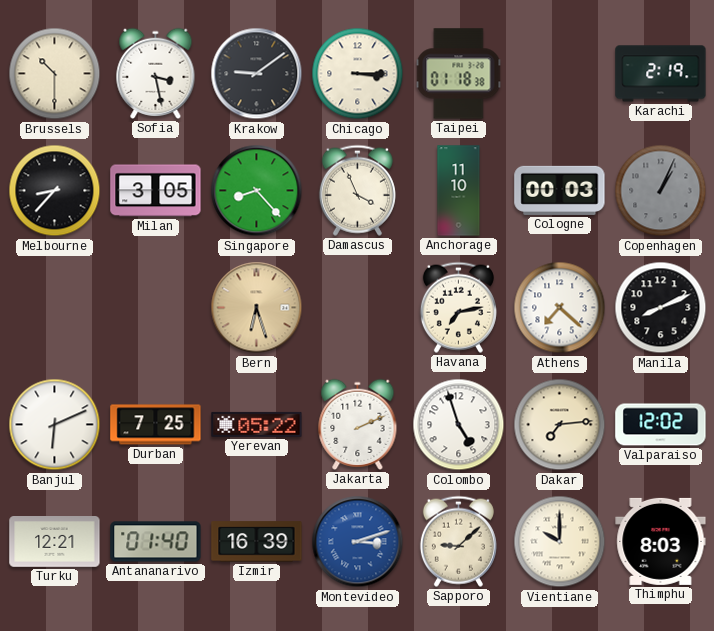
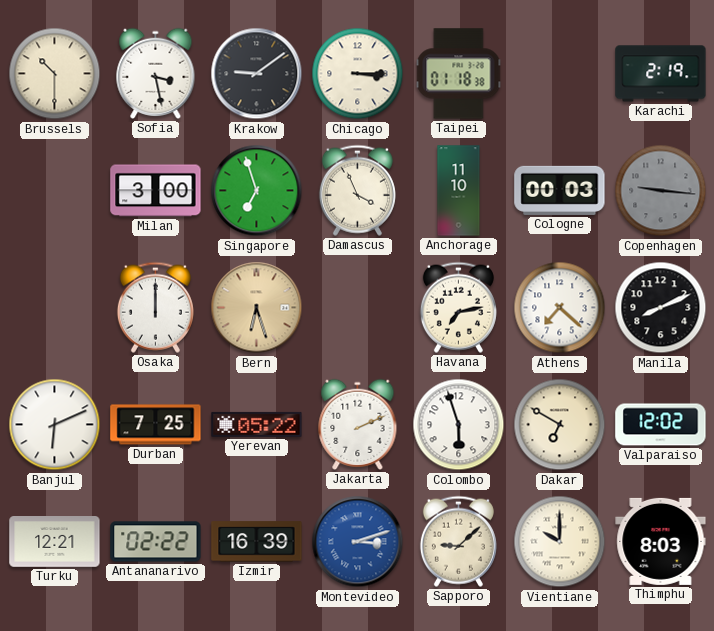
Melbourne: 8:37 -> none
Milan: 3:05 -> 3:00
Singapore: 8:23 -> 6:57
Copenhagen: 1:04 -> 9:16
Osaka: none -> 12:00
Colombo: 4:57 -> 5:57
Dakar: 7:14 -> 6:50
Antananarivo: 01:40 -> 02:22
